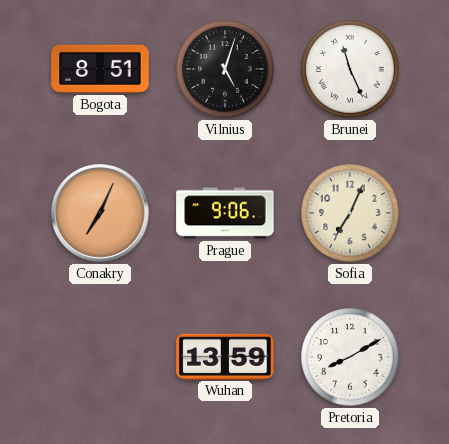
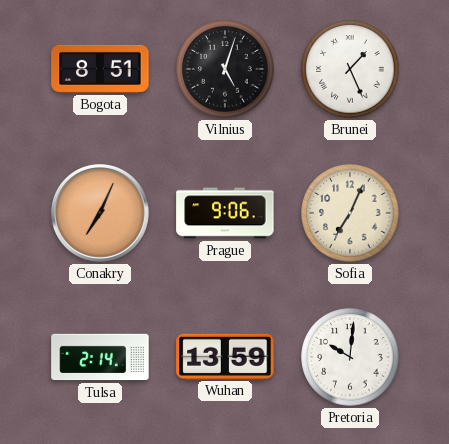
Brunei: 11:26 -> 1:26
Tulsa: none -> 2:14
Pretoria: 8:10 -> 10:01
